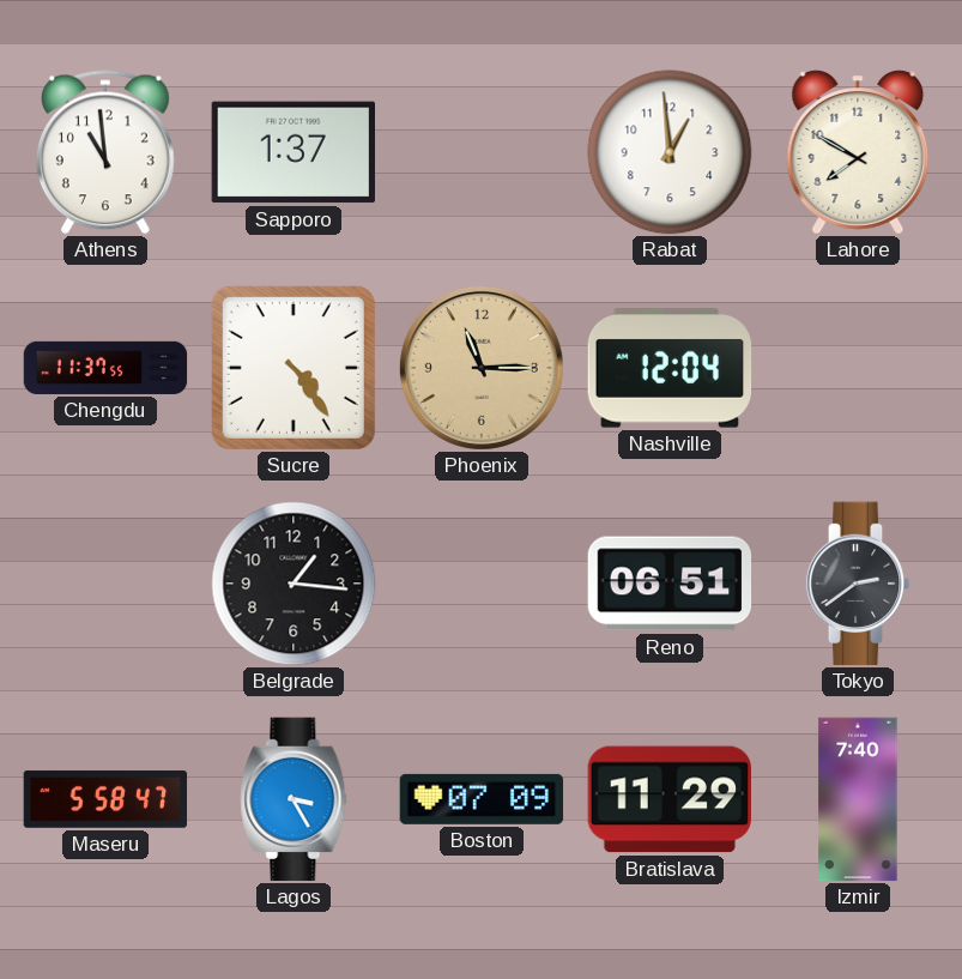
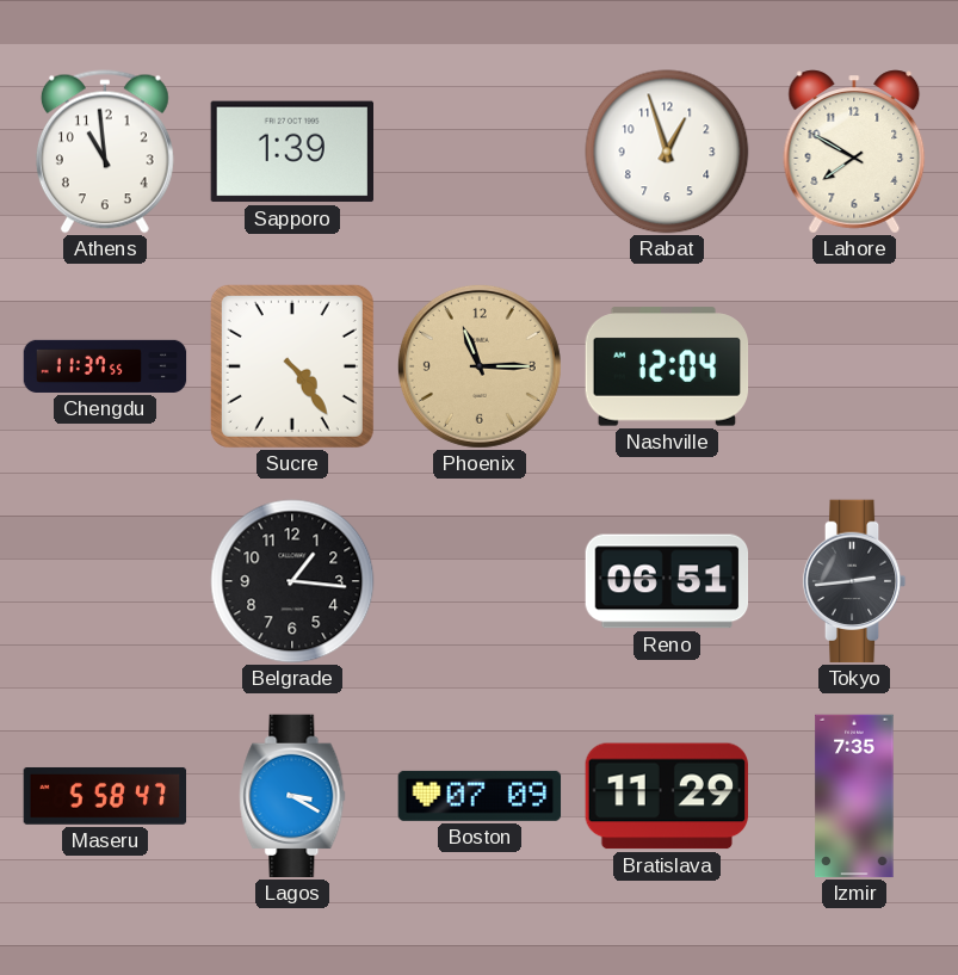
Sapporo: 1:37 -> 1:39
Rabat: 12:59 -> 12:57
Tokyo: 2:39 -> 2:44
Lagos: 3:25 -> 3:20
Izmir: 7:40 -> 7:35
